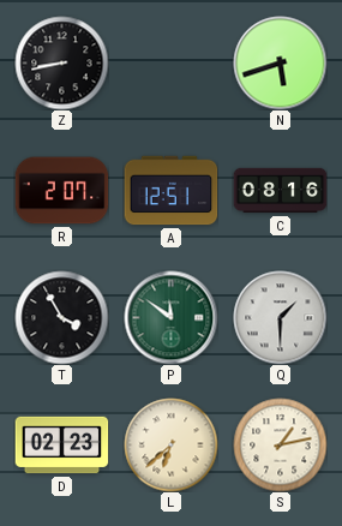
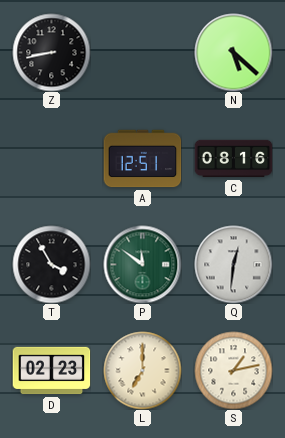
N: 5:42 -> 5:22
R: 2:07 -> none
Q: 1:30 -> 12:31
L: 6:38 -> 7:00
